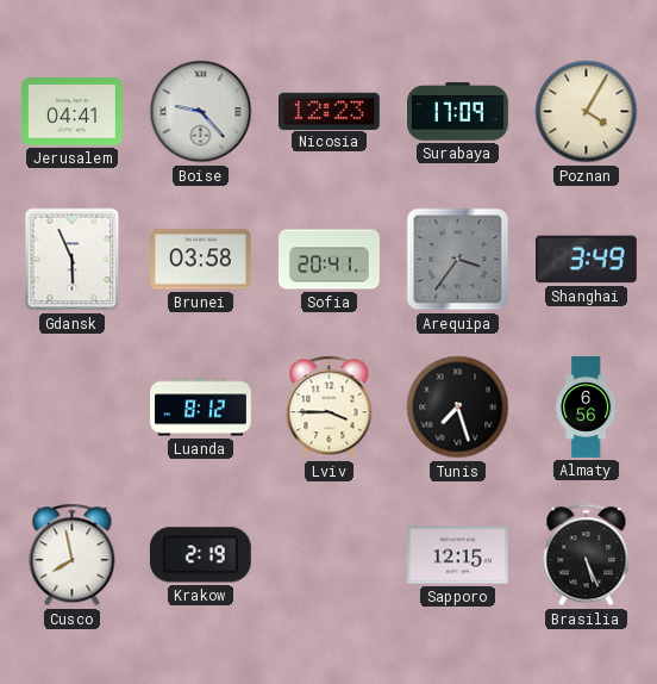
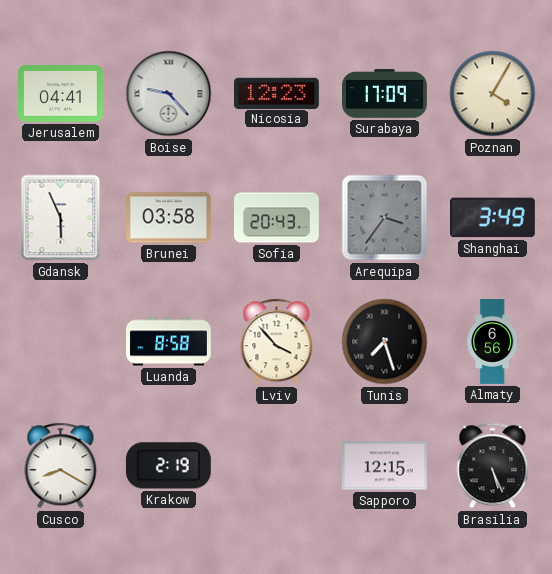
Sofia: 20:41 -> 20:43
Luanda: 8:12 -> 8:58
Lviv: 3:45 -> 3:53
Cusco: 7:58 -> 8:20
